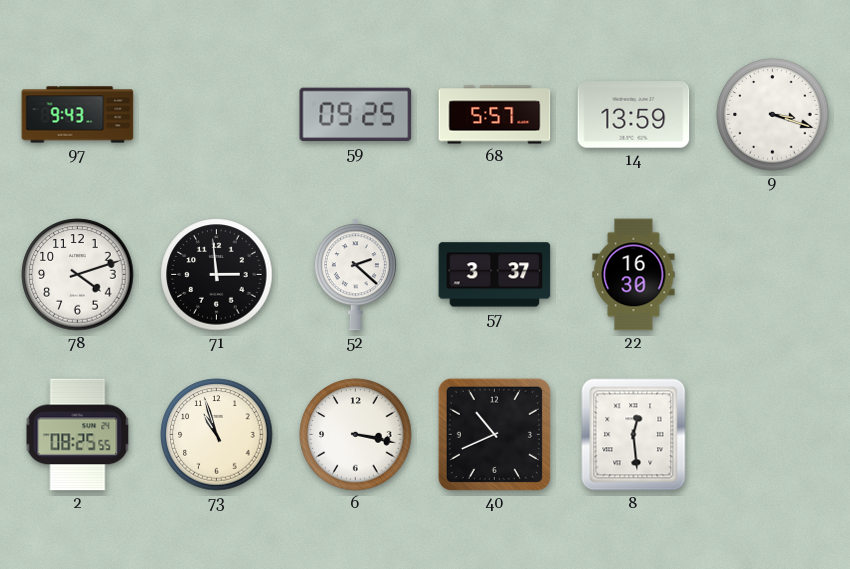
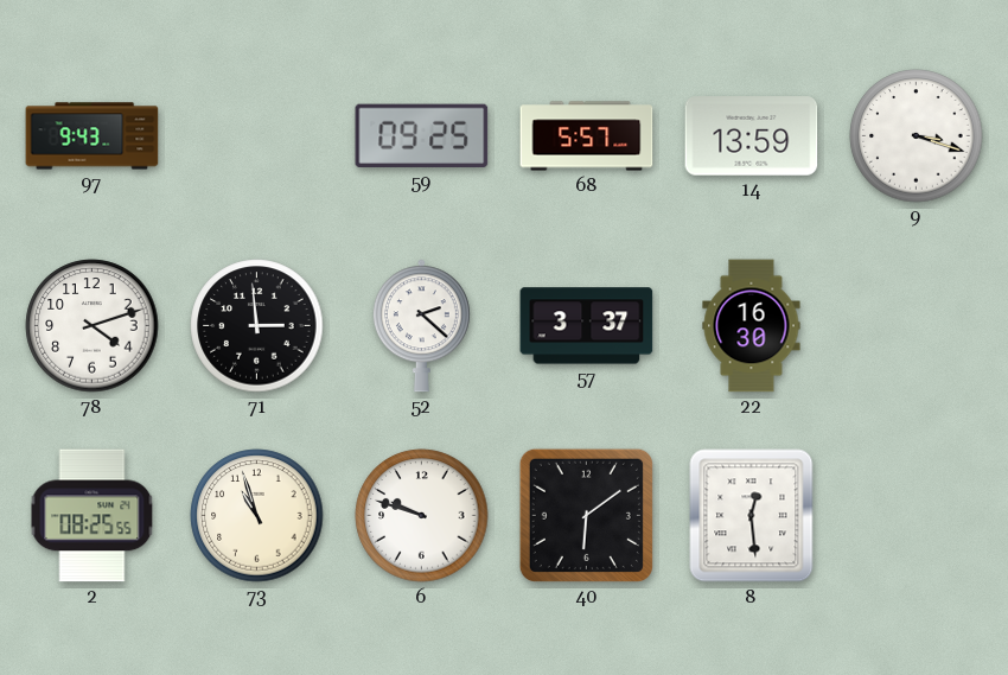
6: 3:17 -> 9:48
40: 10:41 -> 6:09
